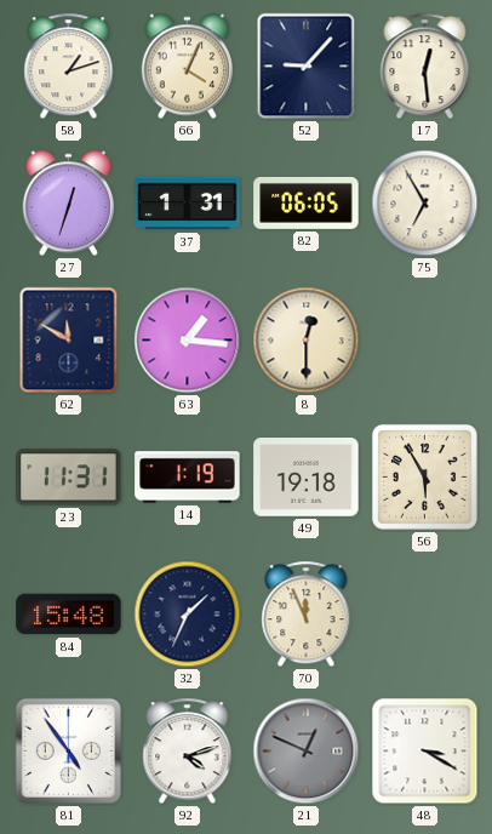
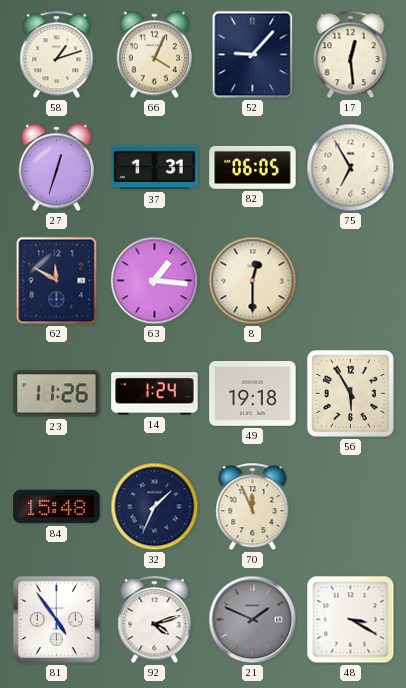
23: 11:31 -> 11:26
14: 1:19 -> 1:24
21: 12:49 -> 1:49
